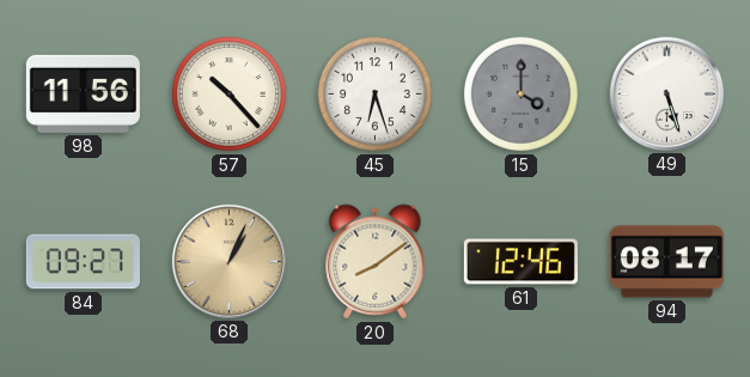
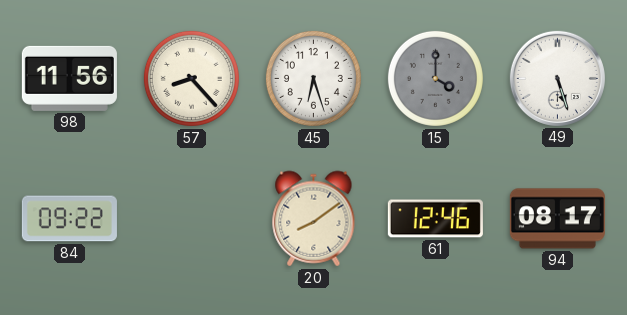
57: 10:23 -> 8:23
84: 09:27 -> 09:22
68: 1:04 -> none
